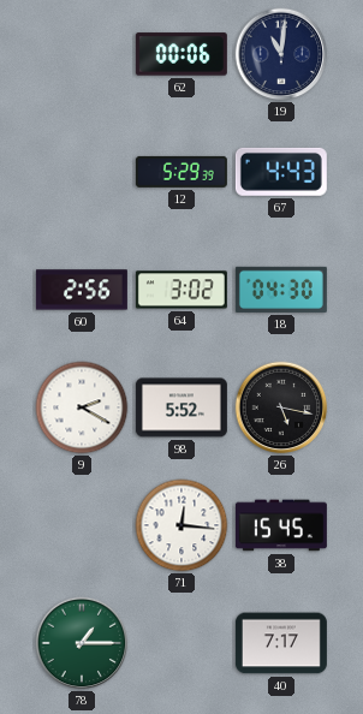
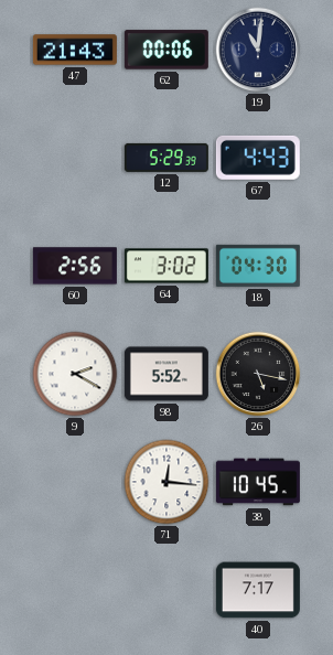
47: none -> 21:43
38: 15:45 -> 10:45
78: 1:15 -> none
